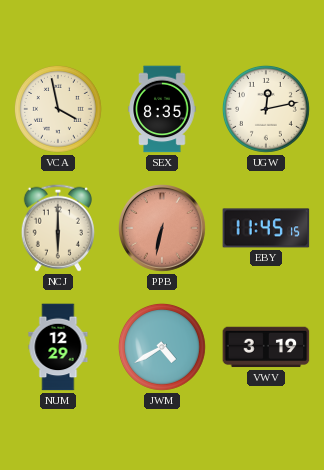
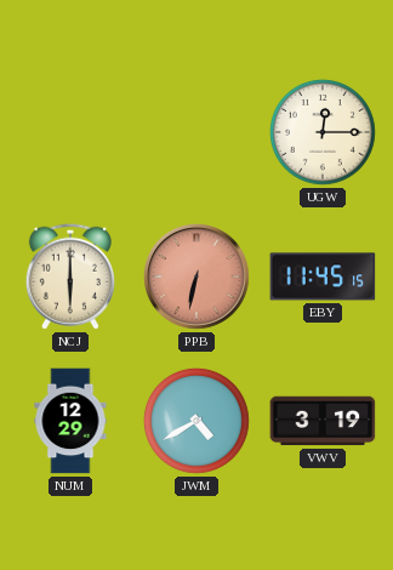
VCA: 3:58 -> none
SEX: 8:35 -> none
UGW: 12:13 -> 12:15
